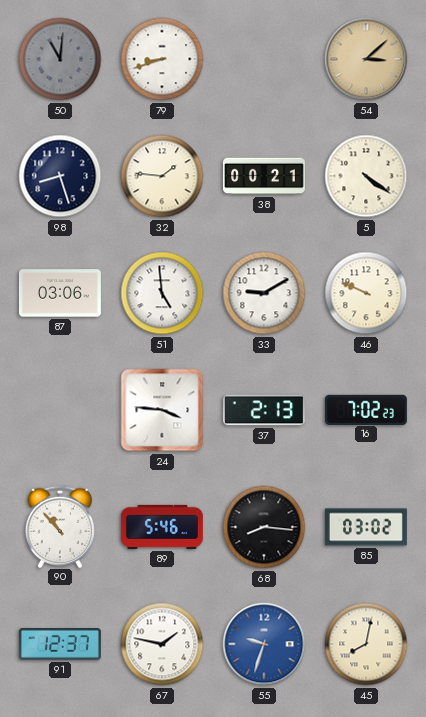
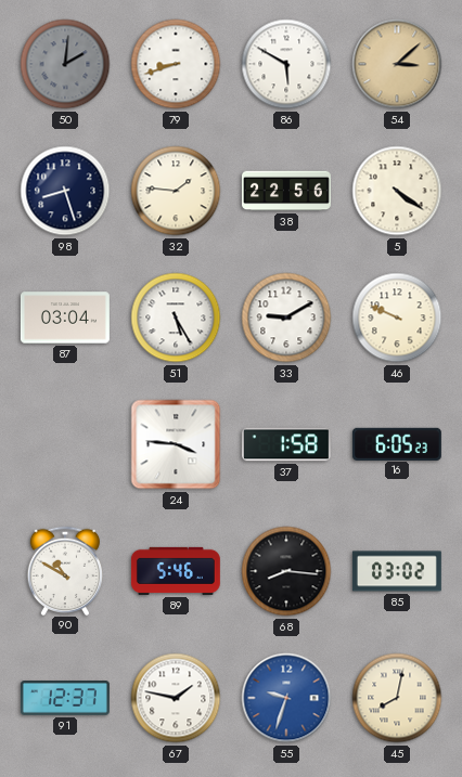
50: 11:01 -> 2:01
86: none -> 5:50
38: 00:21 -> 22:56
87: 03:06 -> 03:04
51: 4:59 -> 5:25
37: 2:13 -> 1:58
16: 7:02 -> 6:05
90: 10:53 -> 10:50
